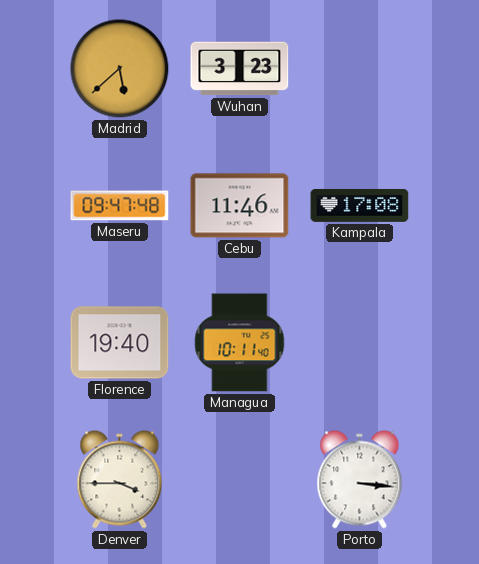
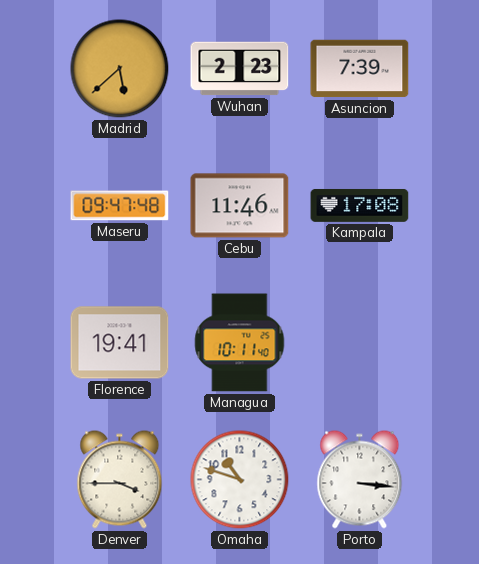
Wuhan: 3:23 -> 2:23
Asuncion: none -> 7:39
Florence: 19:40 -> 19:41
Omaha: none -> 10:48
